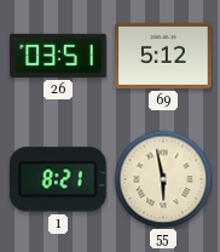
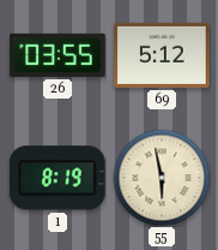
26: 03:51 -> 03:55
1: 8:21 -> 8:19
